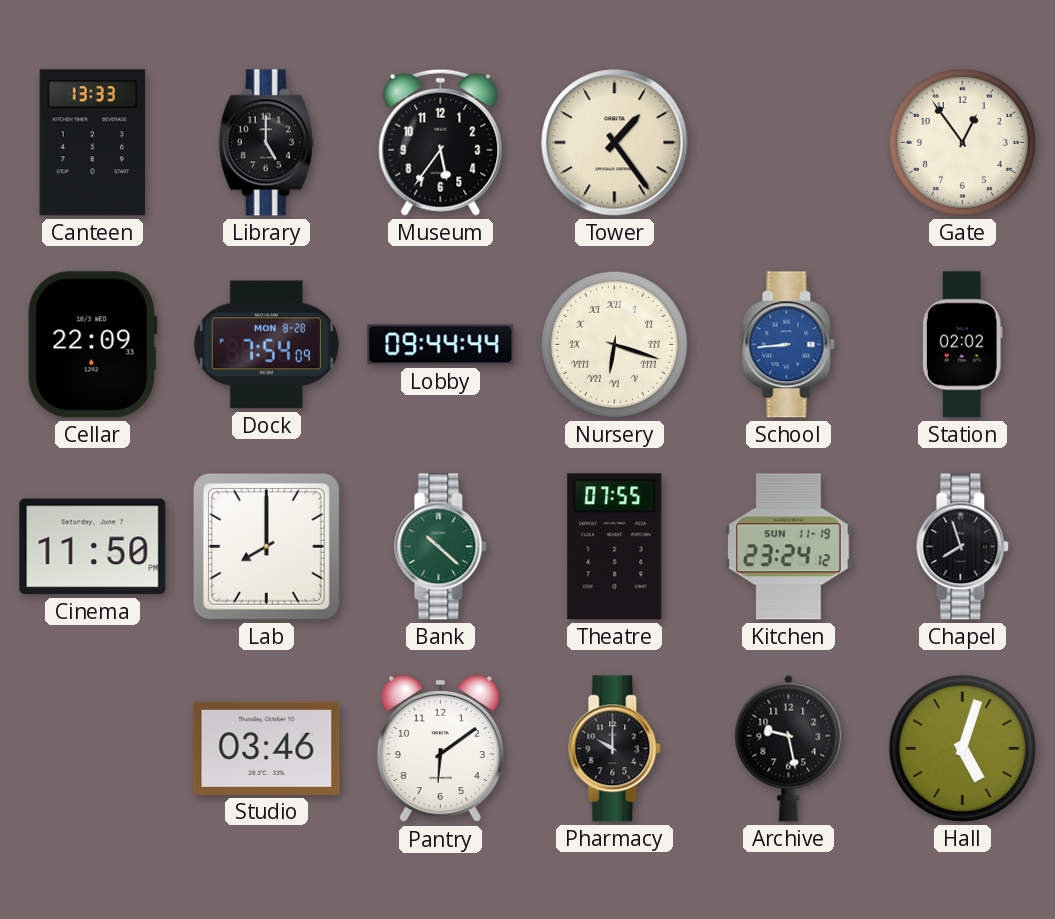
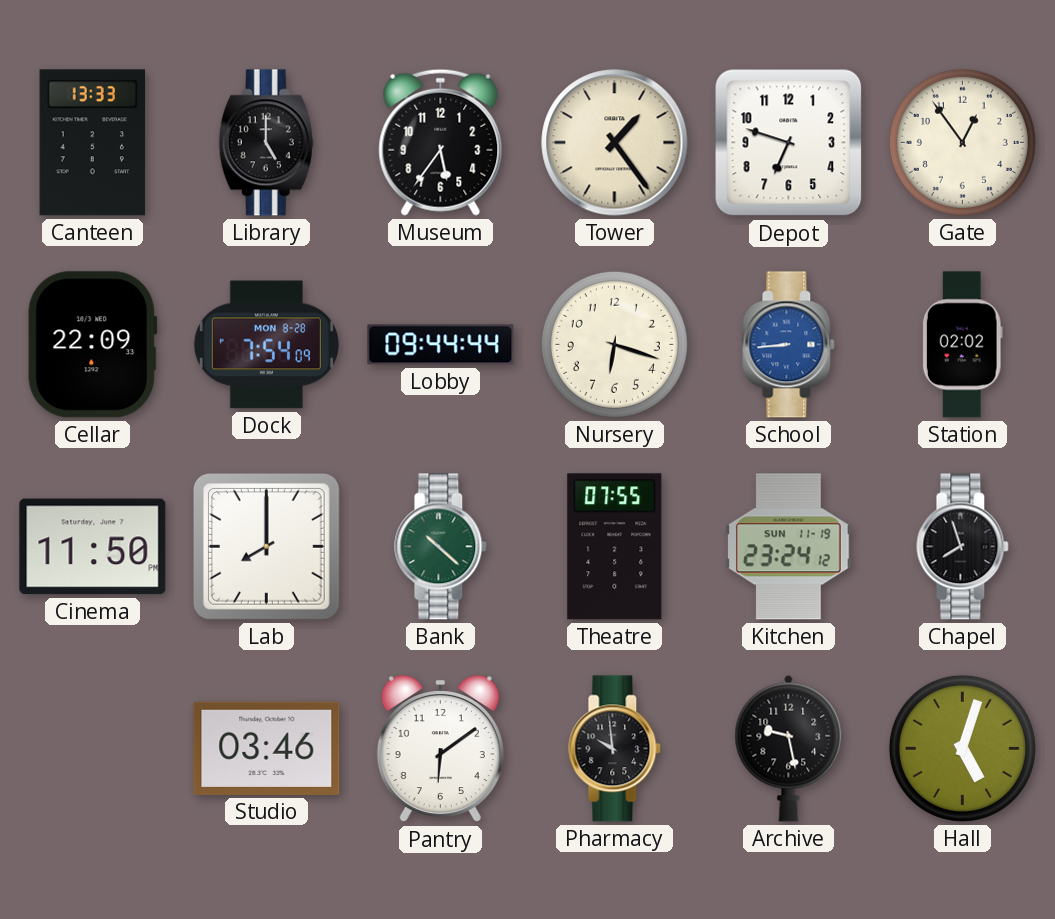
Depot: none -> 6:48
Nursery numerals: Roman -> Arabic
Pharmacy: 10:00 -> 9:59
